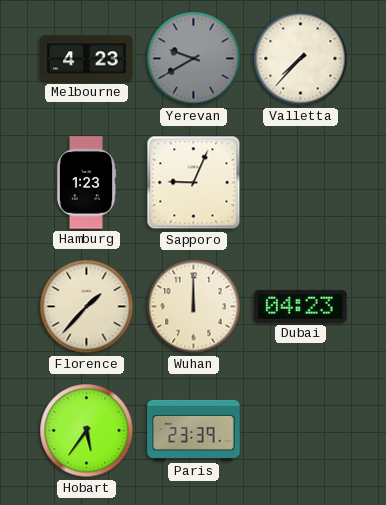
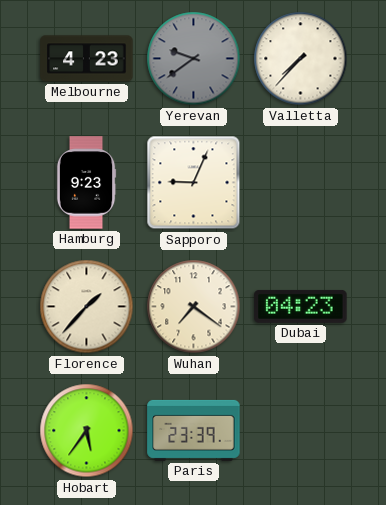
Yerevan: 9:40 -> 9:39
Hamburg: 1:23 -> 9:23
Wuhan: 12:00 -> 7:21
